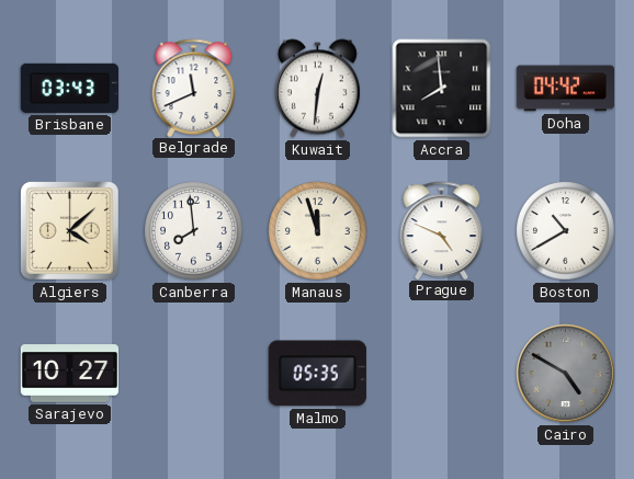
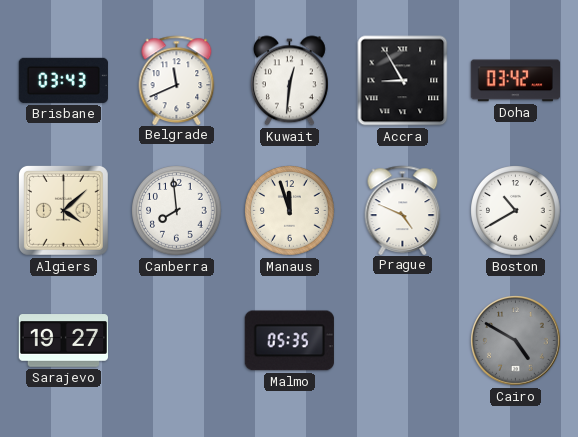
Accra: 7:59 -> 8:55
Doha: 04:42 -> 03:42
Sarajevo: 10:27 -> 19:27
